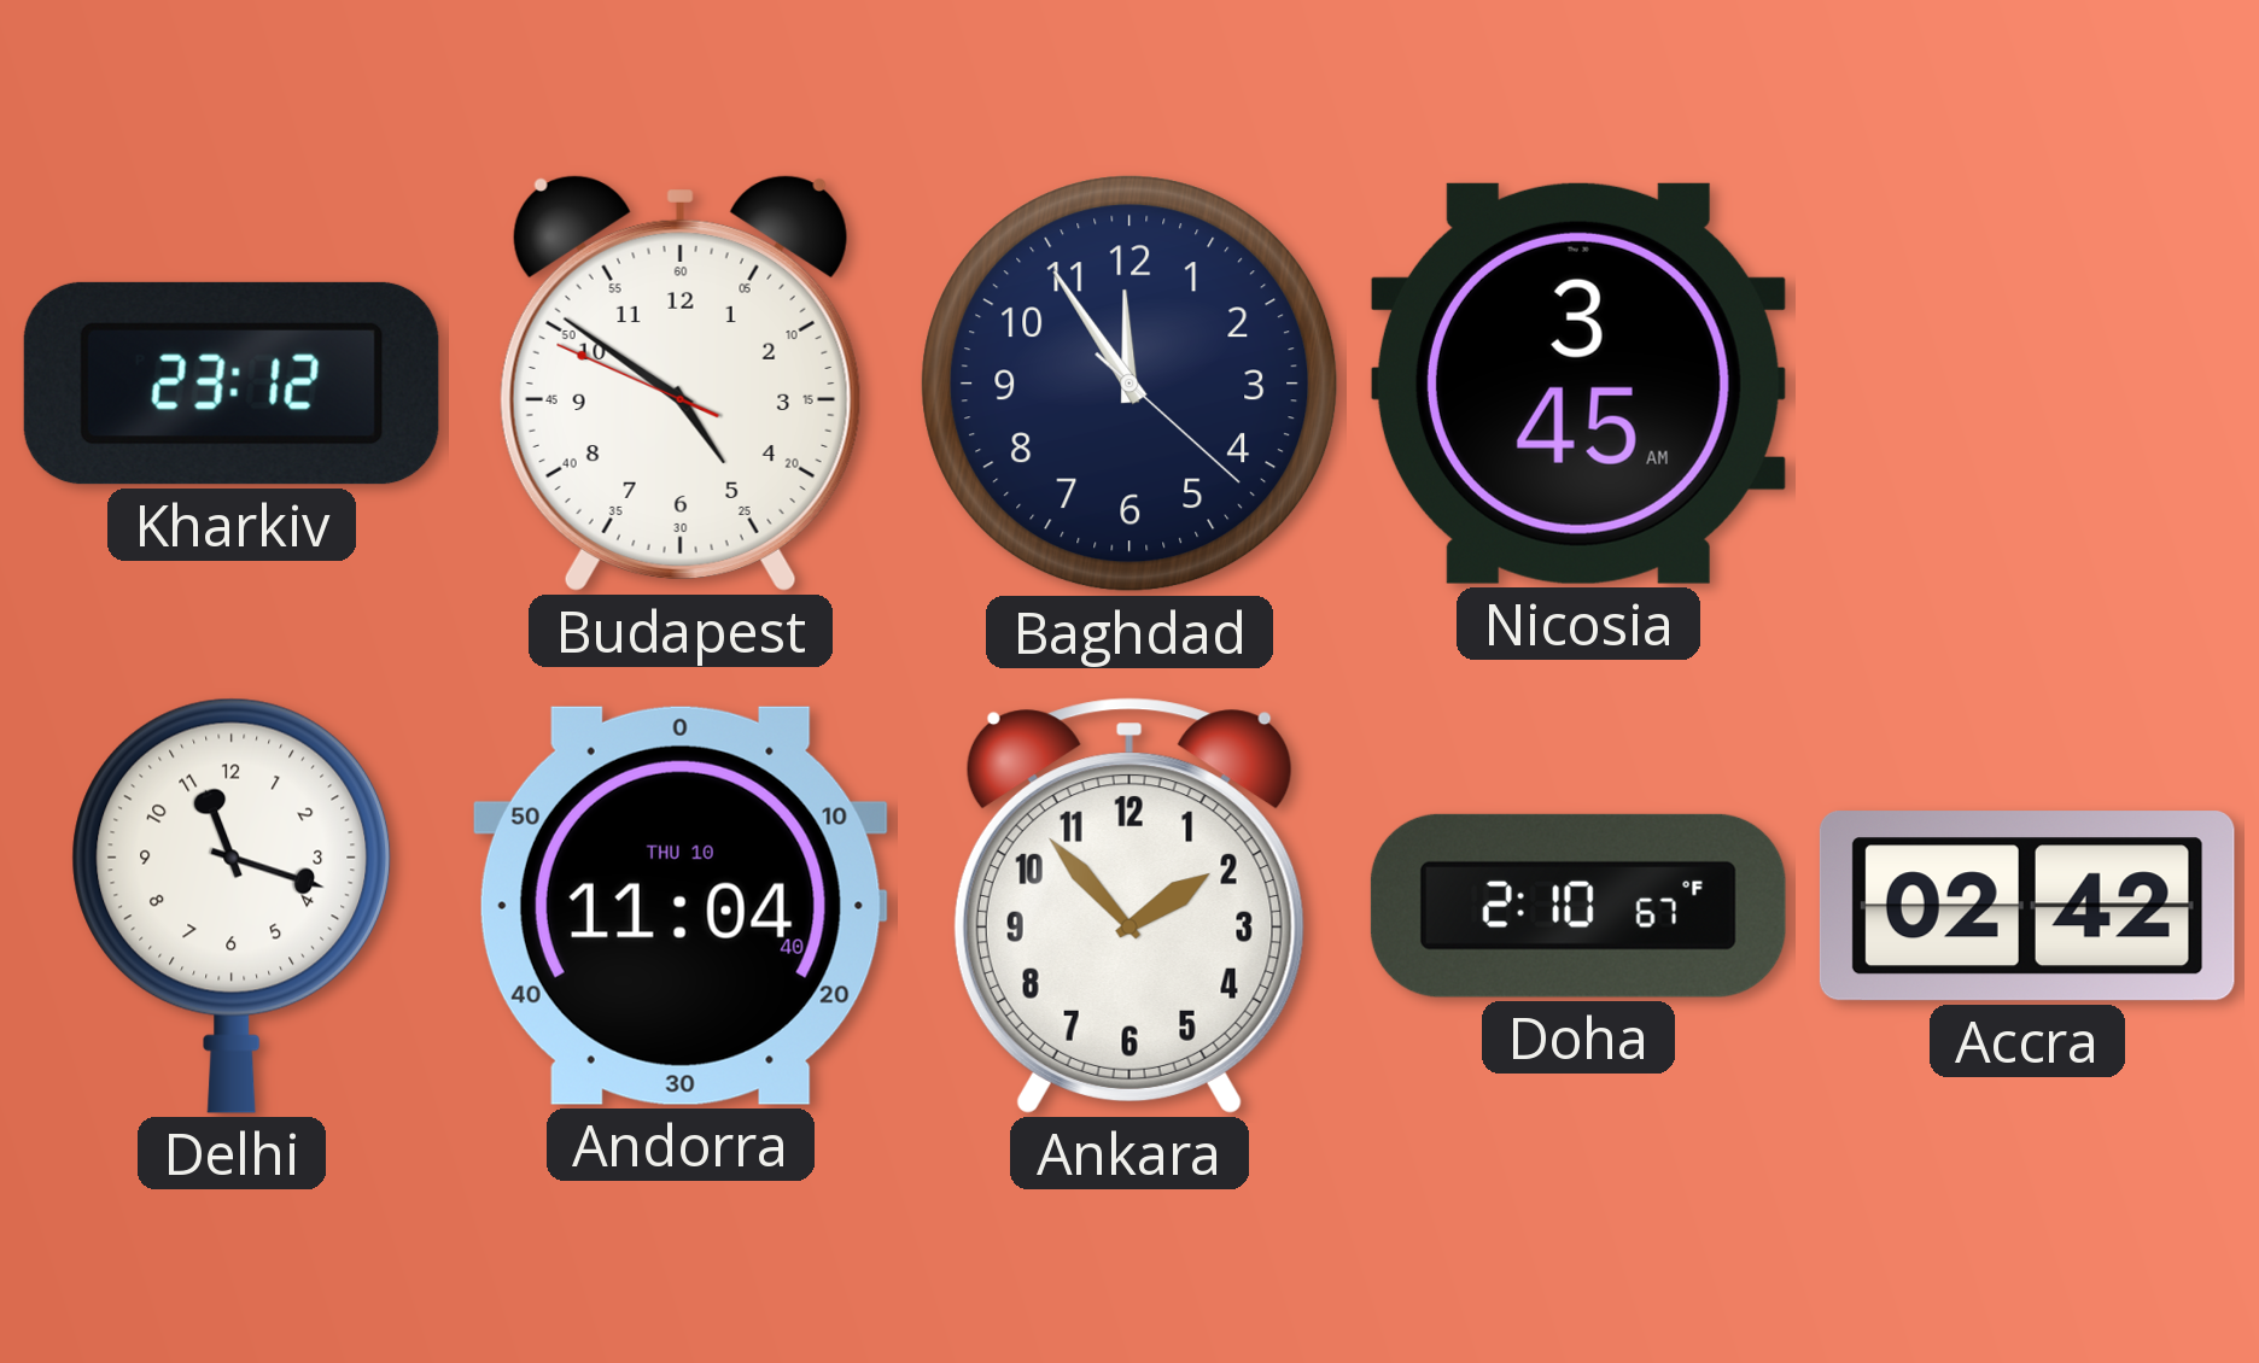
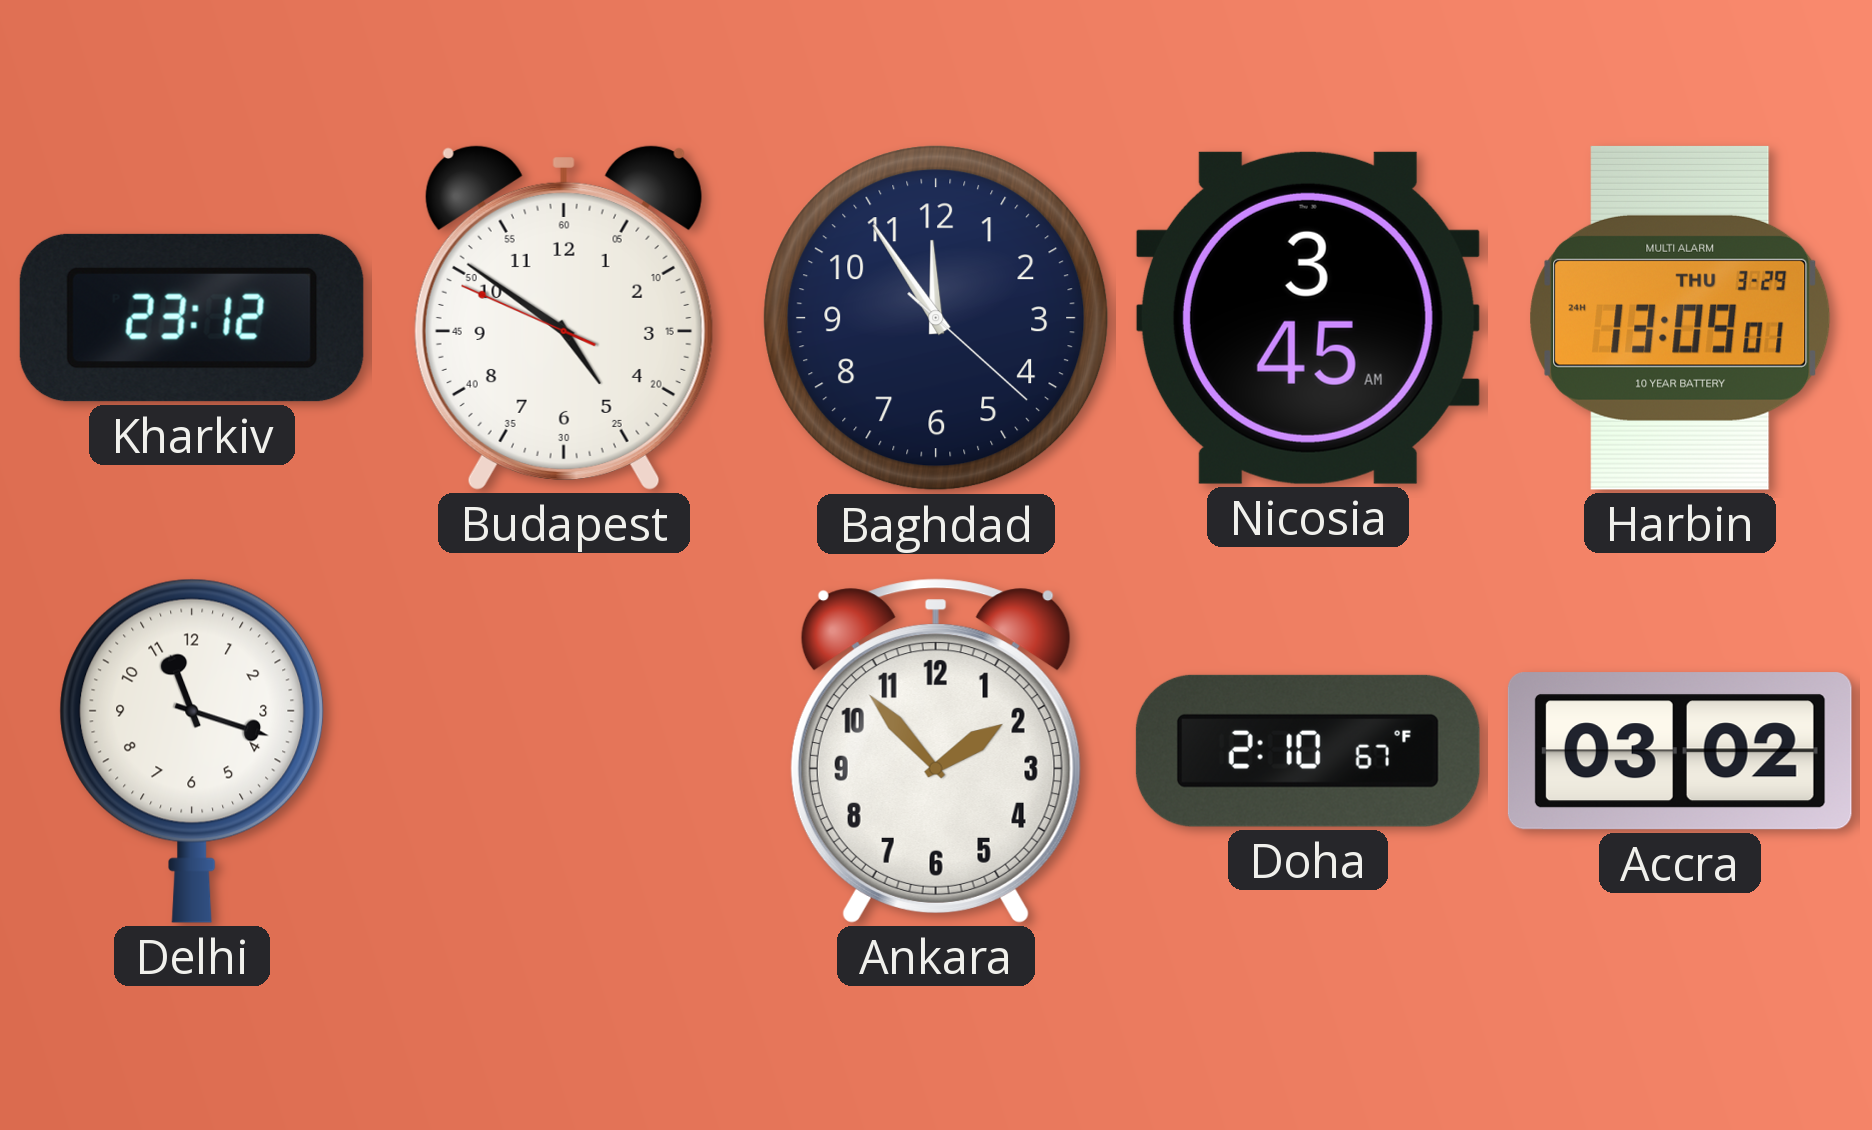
Harbin: none -> 13:09
Andorra: 11:04 -> none
Accra: 02:42 -> 03:02
